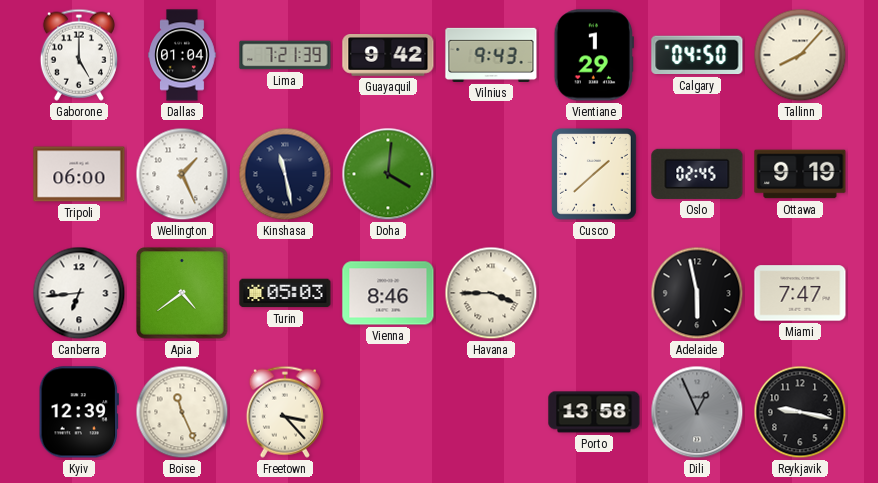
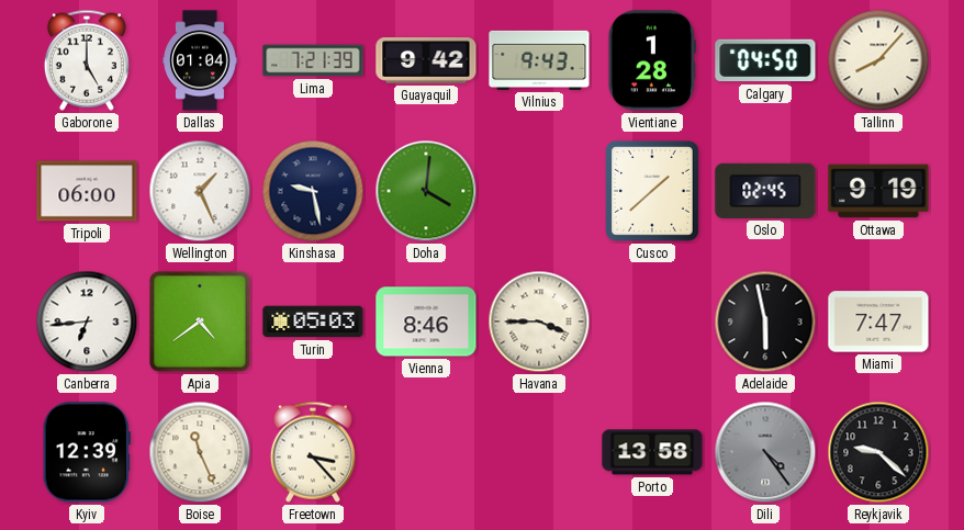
Vientiane: 1:29 -> 1:28
Kinshasa: 11:28 -> 9:28
Dili: 12:56 -> 4:24
Reykjavik: 9:17 -> 9:22
